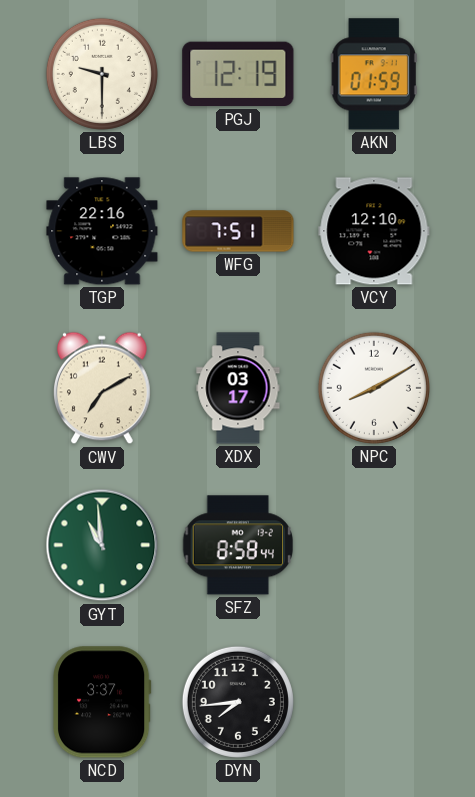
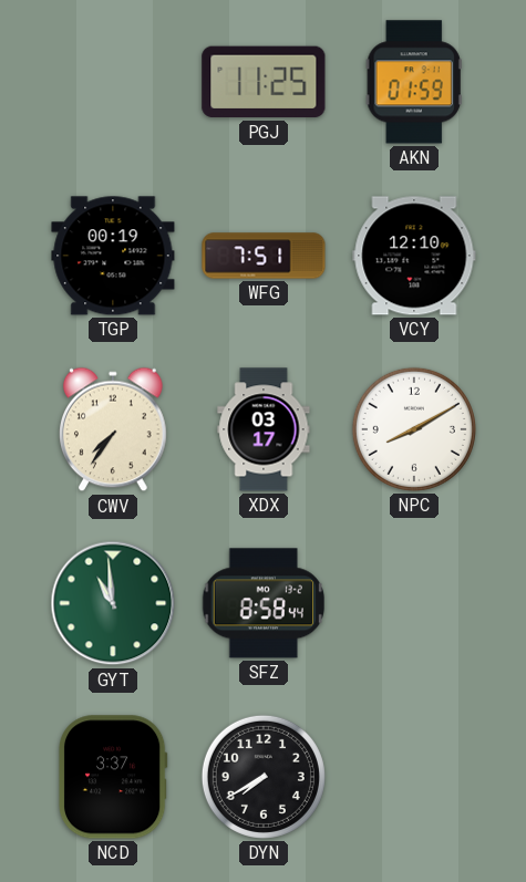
LBS: 9:30 -> none
PGJ: 12:19 -> 11:25
TGP: 22:16 -> 00:19
CWV: 7:10 -> 7:36
DYN: 7:44 -> 7:40
